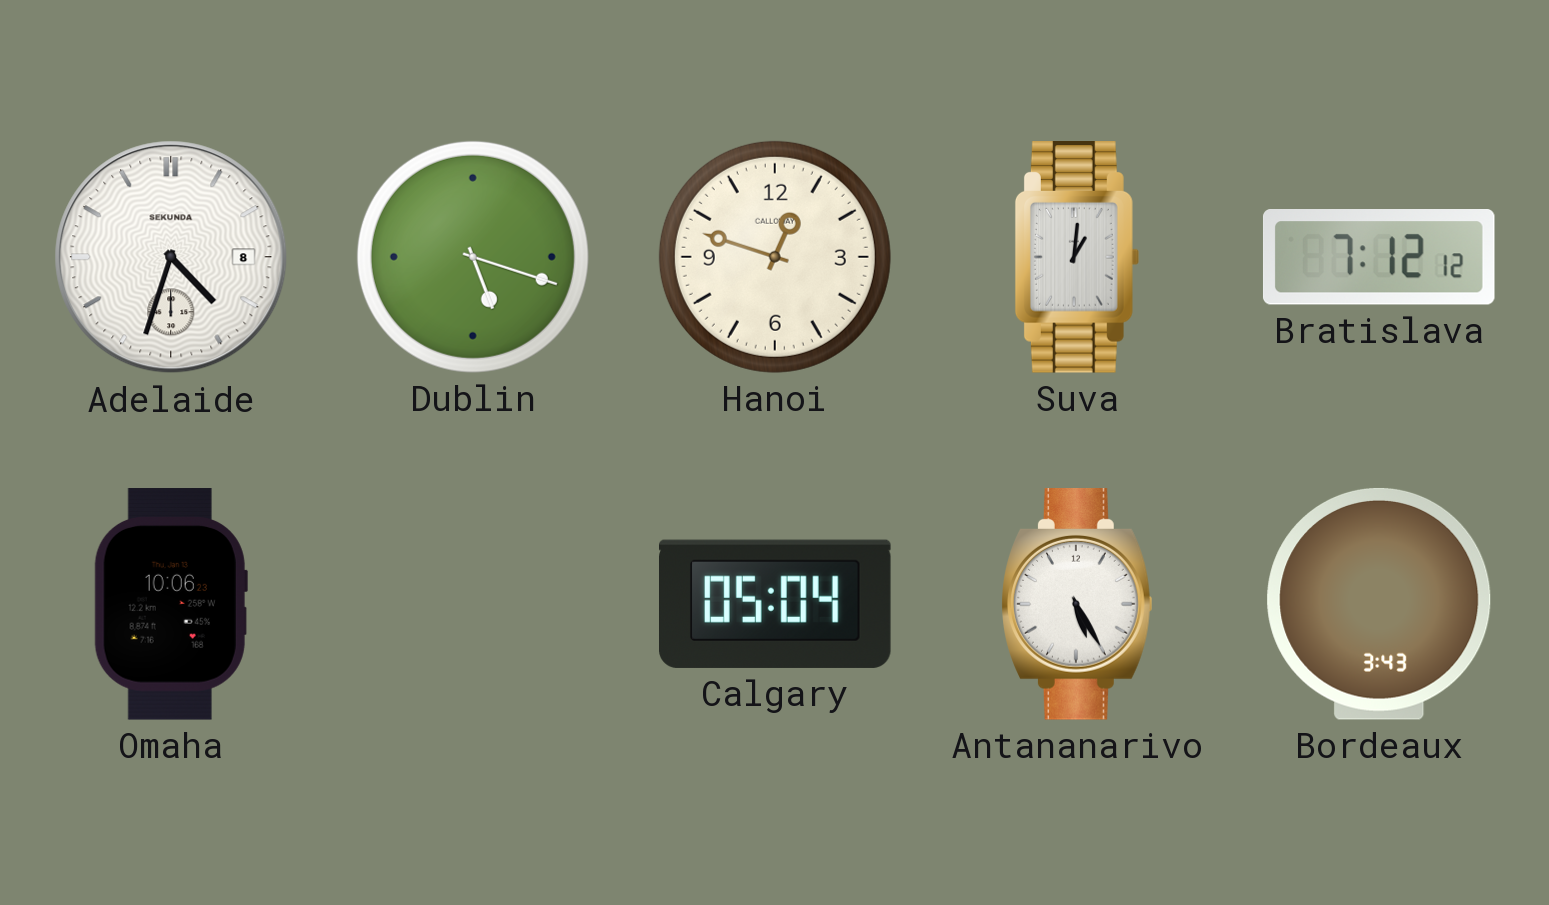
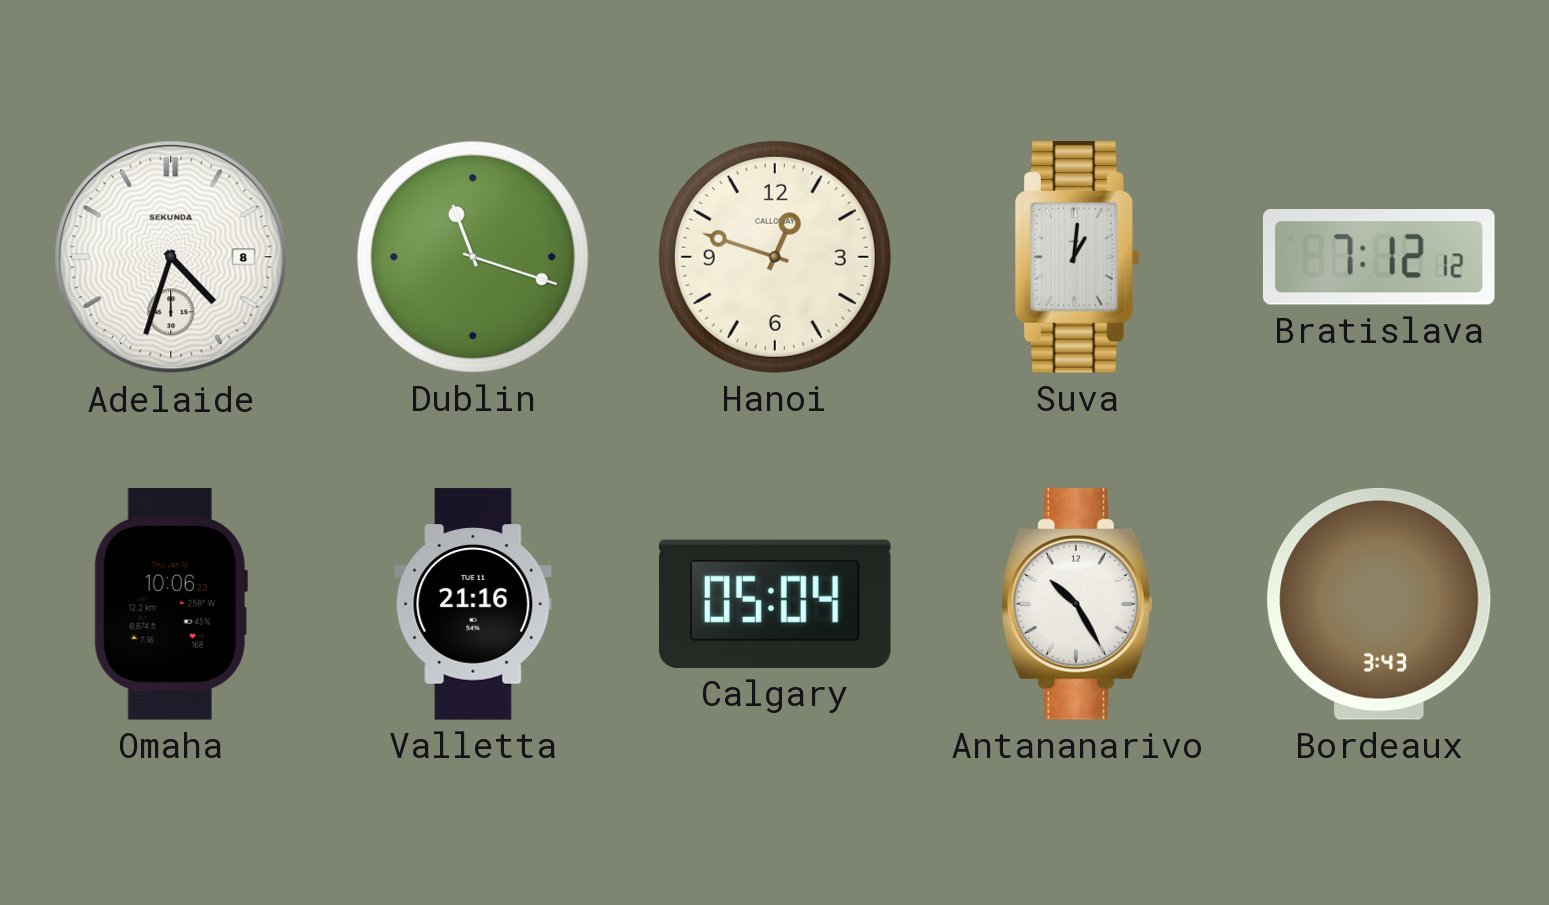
Dublin: 5:18 -> 11:18
Valletta: none -> 21:16
Antananarivo: 5:25 -> 10:25
